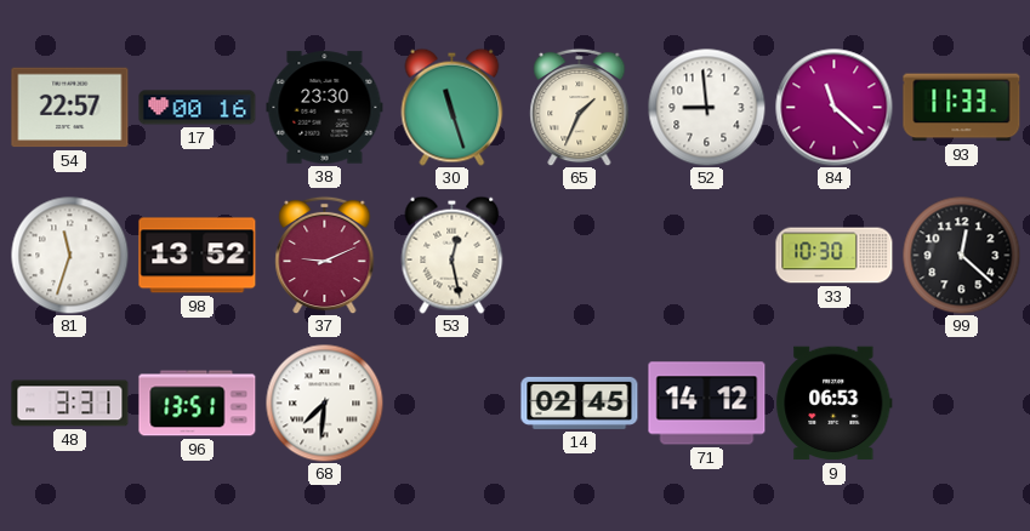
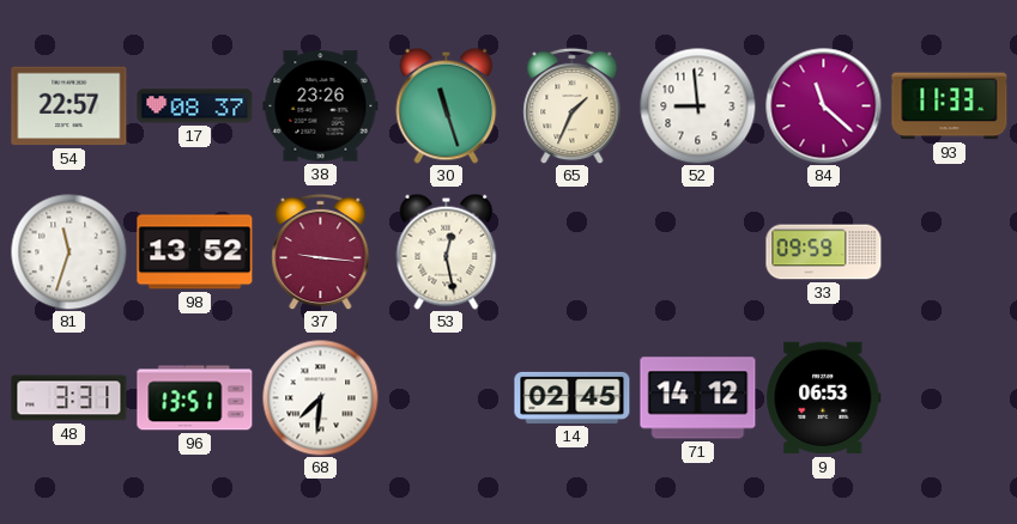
17: 00:16 -> 08:37
38: 23:30 -> 23:26
37: 9:11 -> 9:16
33: 10:30 -> 09:59
99: 12:22 -> none
